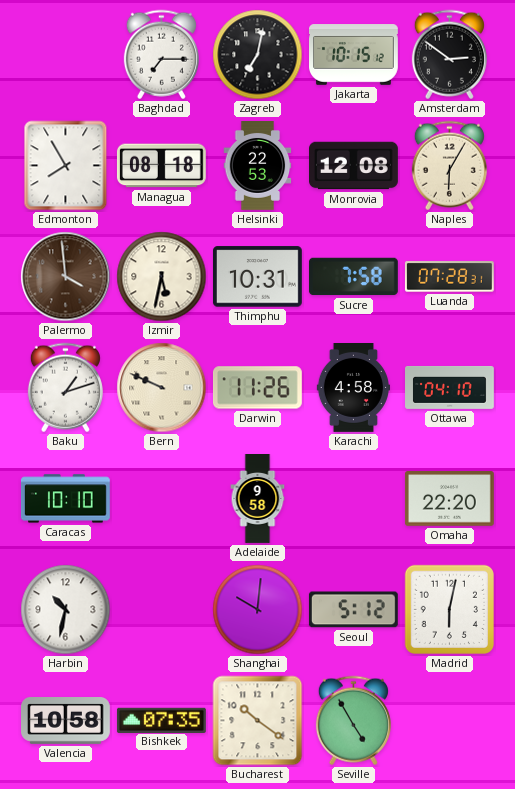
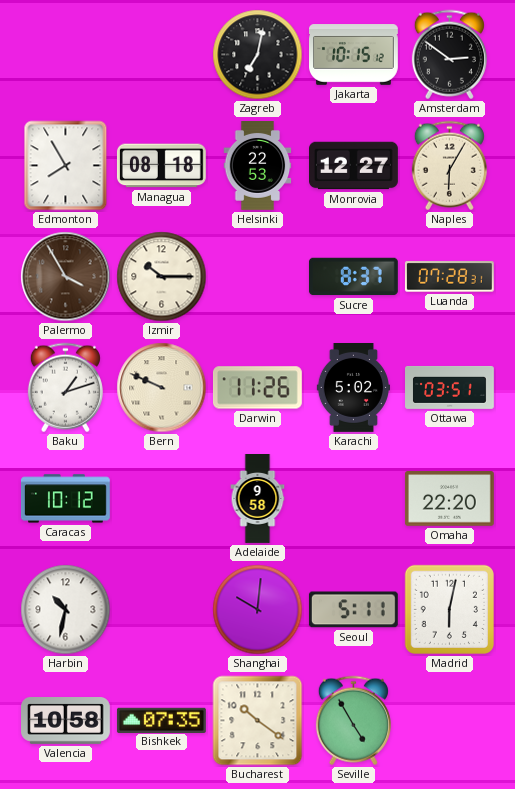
Baghdad: 7:15 -> none
Monrovia: 12:08 -> 12:27
Palermo: 3:59 -> 3:55
Izmir: 5:32 -> 10:15
Thimphu: 10:31 -> none
Sucre: 7:58 -> 8:37
Karachi: 4:58 -> 5:02
Ottawa: 04:10 -> 03:51
Caracas: 10:10 -> 10:12
Seoul: 5:12 -> 5:11
